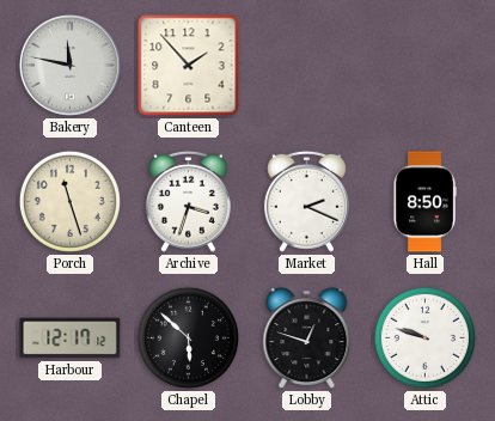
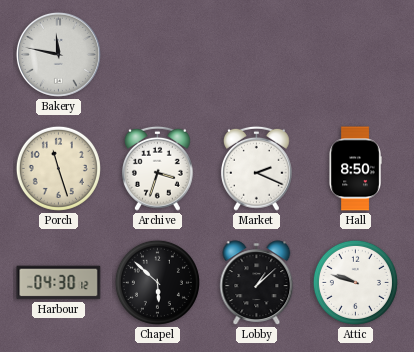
Canteen: 1:53 -> none
Harbour: 12:17 -> 04:30
Lobby: 12:48 -> 1:08
